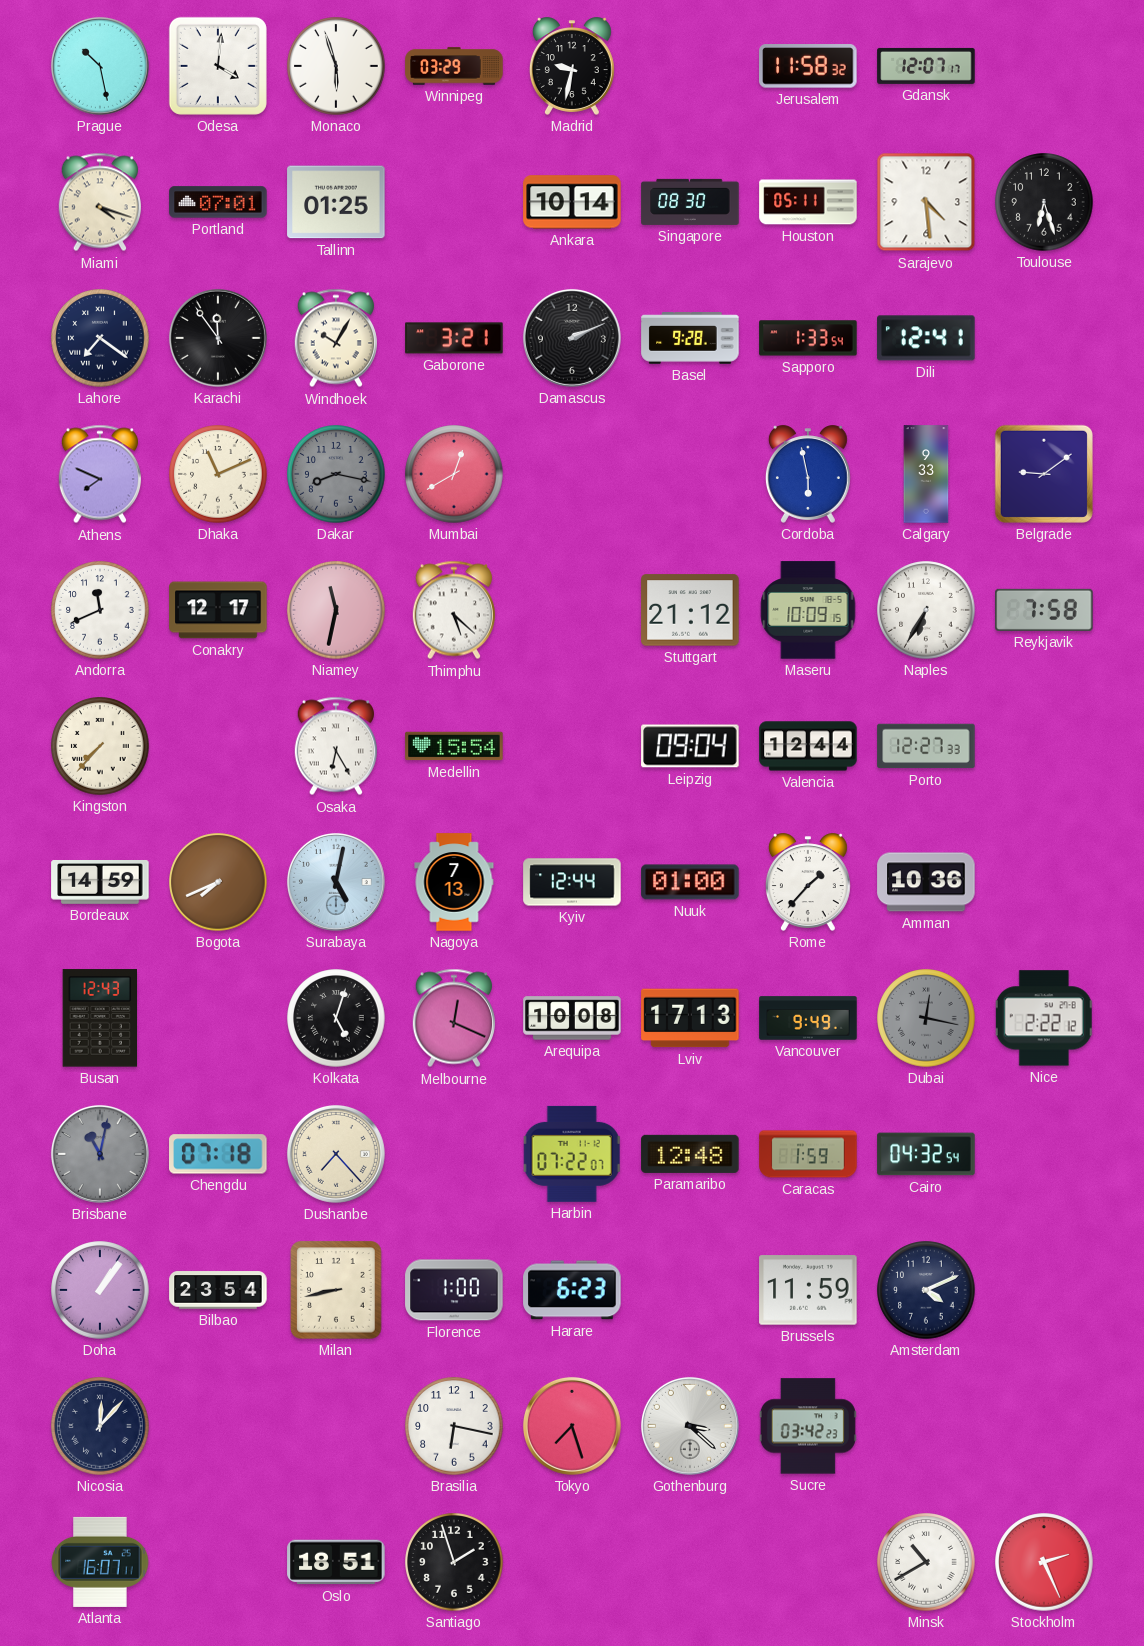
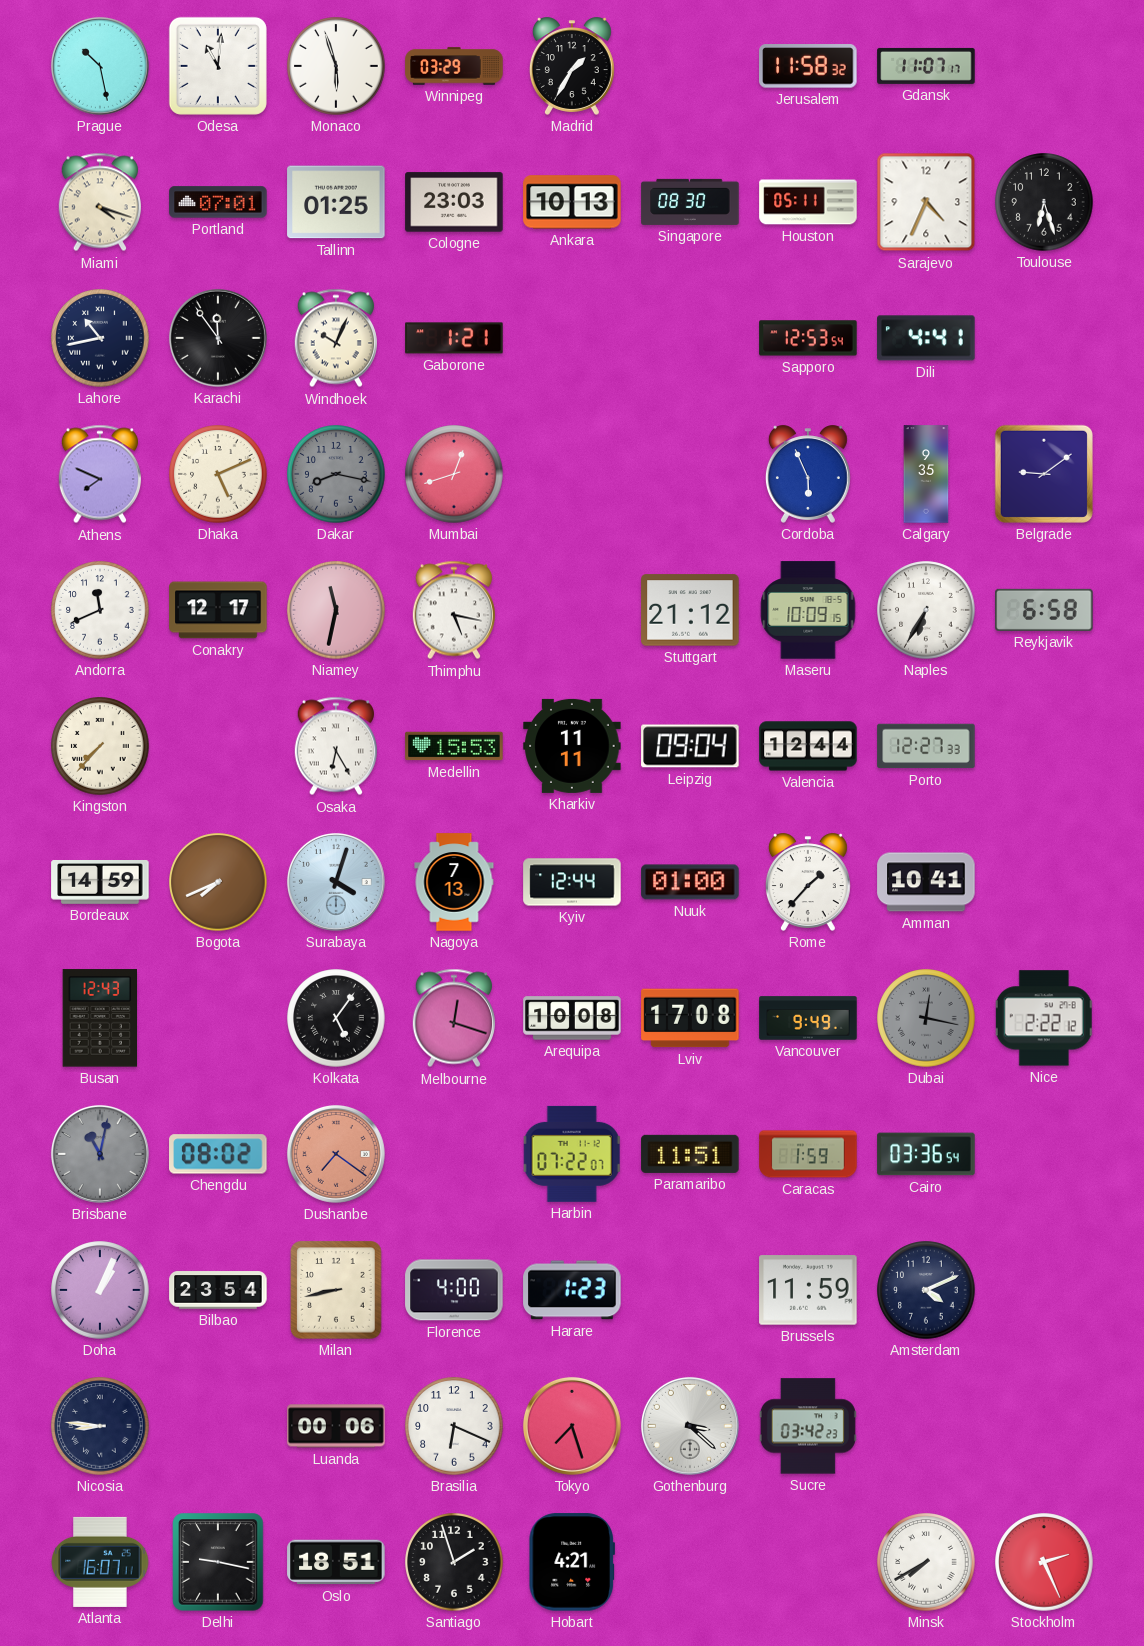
Odesa: 4:01 -> 11:01
Madrid: 9:32 -> 1:35
Gdansk: 12:07 -> 11:07
Cologne: none -> 23:03
Ankara: 10:14 -> 10:13
Sarajevo: 4:29 -> 4:34
Lahore: 7:21 -> 10:43
Windhoek: 10:05 -> 10:04
Gaborone: 3:21 -> 1:21
Damascus: 2:11 -> none
Basel: 9:28 -> none
Sapporo: 1:33 -> 12:53
Dili: 12:41 -> 4:41
Dhaka: 11:11 -> 5:11
Mumbai: 12:40 -> 12:42
Cordoba: 5:58 -> 5:56
Calgary: 9:33 -> 9:35
Thimphu: 5:22 -> 5:17
Reykjavik: 7:58 -> 6:58
Medellin: 15:54 -> 15:53
Kharkiv: none -> 11:11
Surabaya: 5:02 -> 4:03
Amman: 10:36 -> 10:41
Kolkata: 5:03 -> 5:06
Melbourne: 12:19 -> 12:18
Lviv: 17:13 -> 17:08
Chengdu: 07:18 -> 08:02
Dushanbe: 7:23 -> 7:21
Dushanbe dial: cream -> salmon
Paramaribo: 12:48 -> 11:51
Cairo: 04:32 -> 03:36
Doha: 1:06 -> 1:04
Florence: 1:00 -> 4:00
Harare: 6:23 -> 1:23
Nicosia: 12:07 -> 8:46
Luanda: none -> 00:06
Brasilia: 6:17 -> 6:19
Delhi: none -> 9:17
Hobart: none -> 4:21
Minsk: 10:40 -> 7:40
